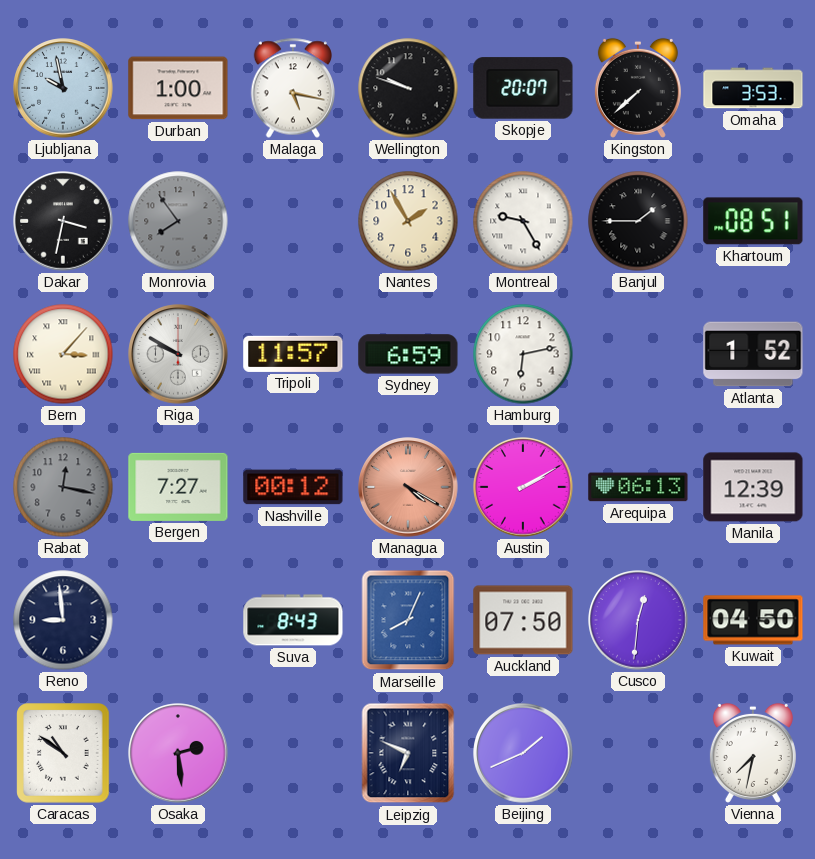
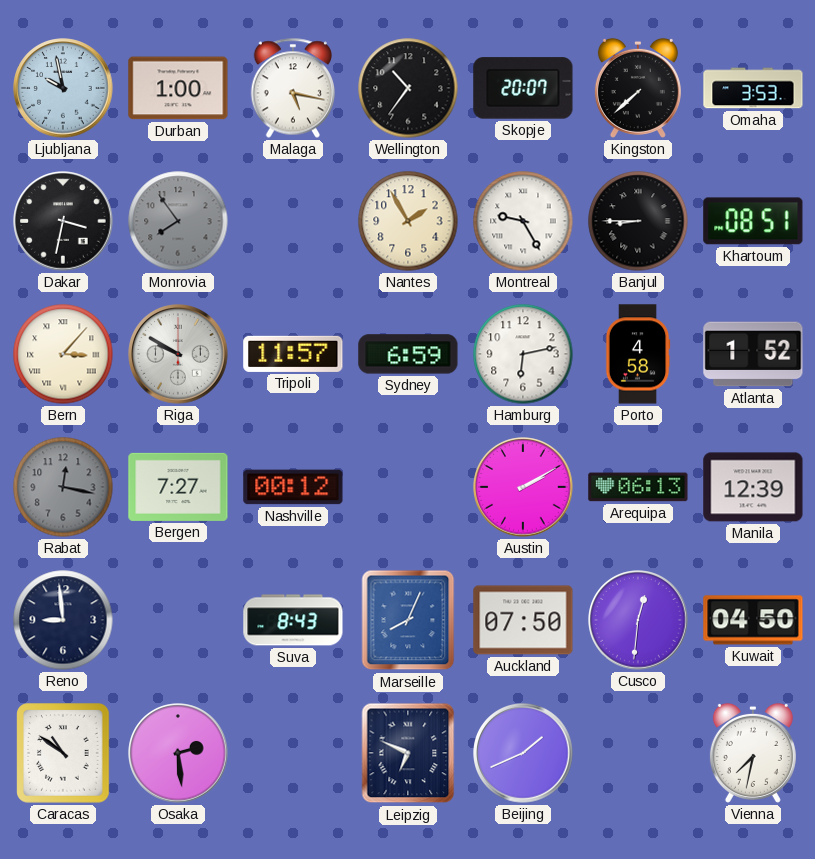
Wellington: 9:48 -> 10:36
Banjul: 1:45 -> 8:45
Porto: none -> 4:58
Managua: 4:20 -> none
